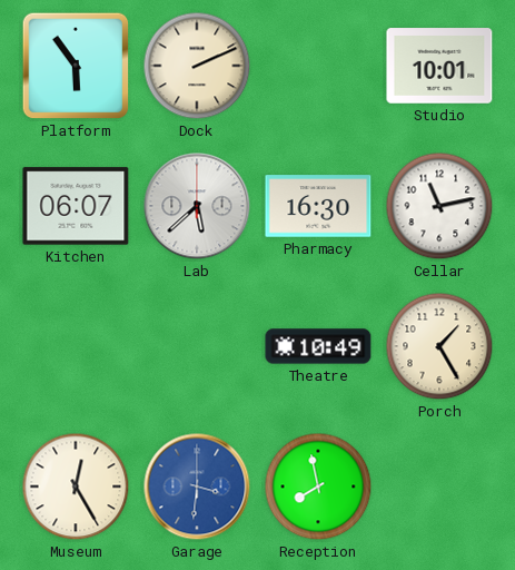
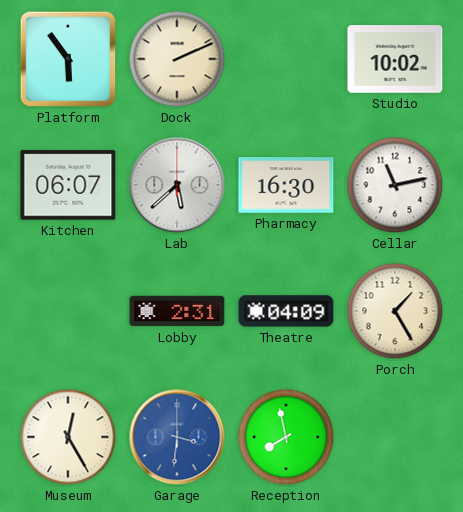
Studio: 10:01 -> 10:02
Lobby: none -> 2:31
Theatre: 10:49 -> 04:09
